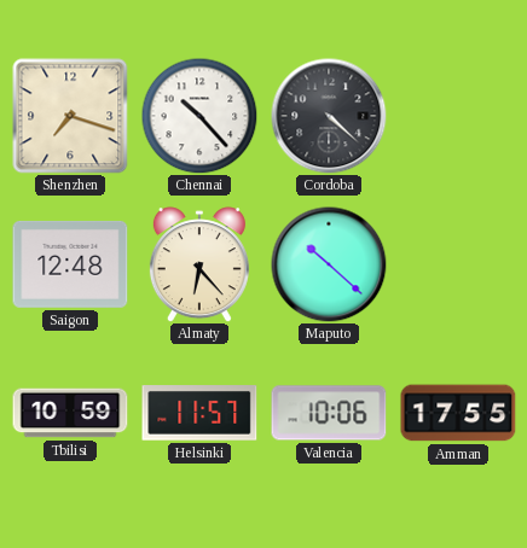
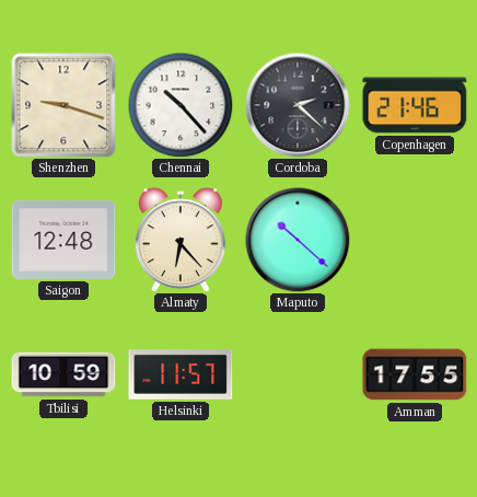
Shenzhen: 7:18 -> 9:18
Cordoba: 4:22 -> 2:22
Copenhagen: none -> 21:46
Valencia: 10:06 -> none
